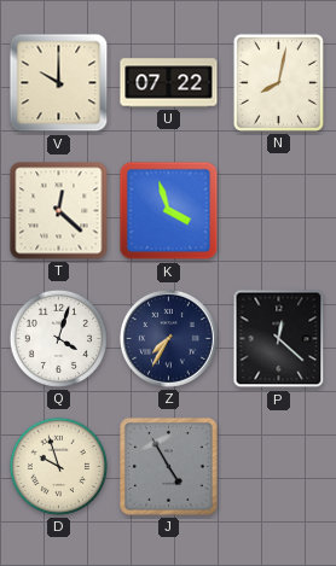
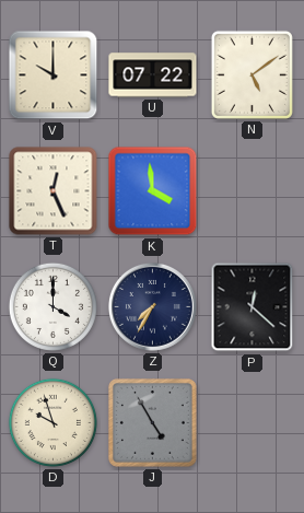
N: 8:02 -> 5:09
T: 12:22 -> 12:26
K: 3:57 -> 3:59
Q: 4:03 -> 4:00
